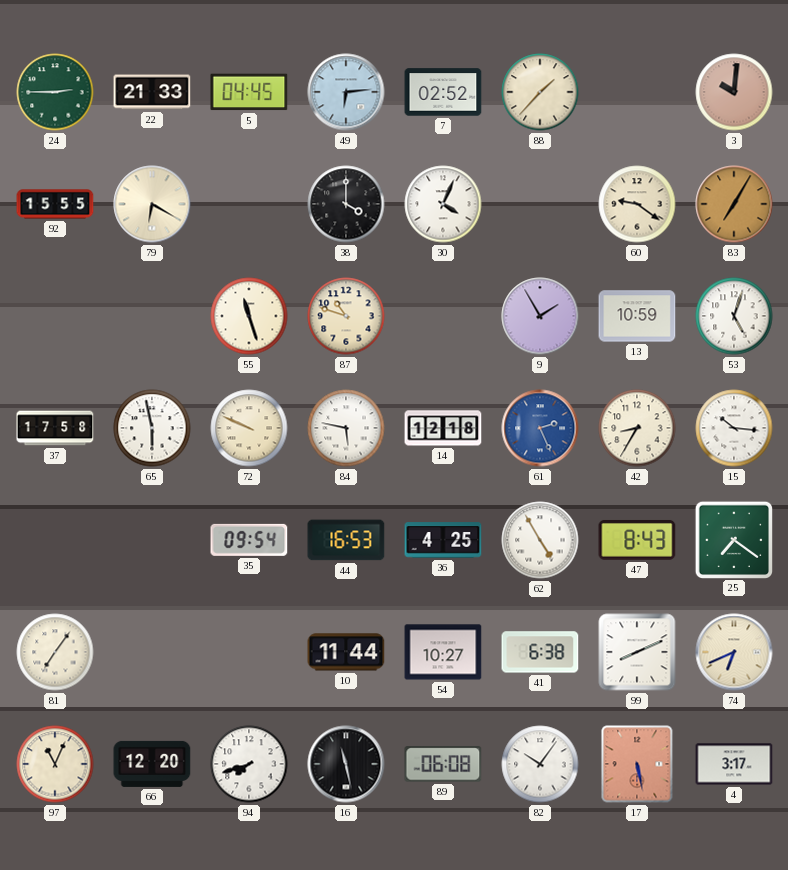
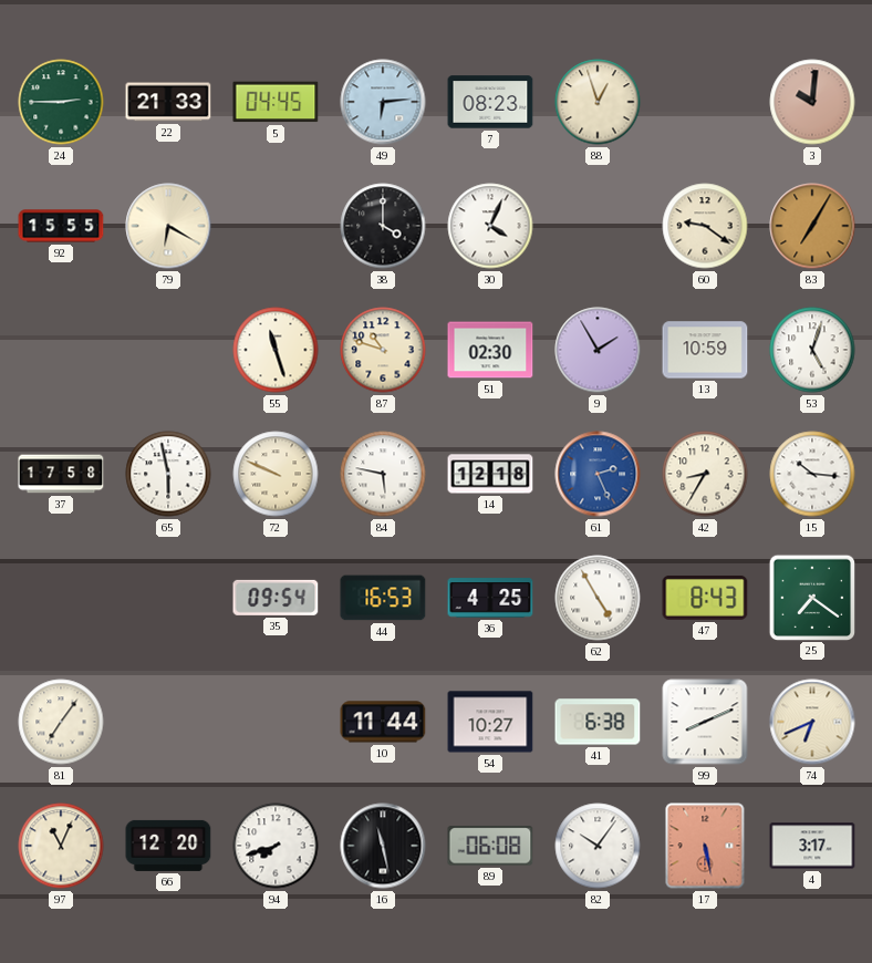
7: 02:52 -> 08:23
88: 1:37 -> 12:57
51: none -> 02:30
